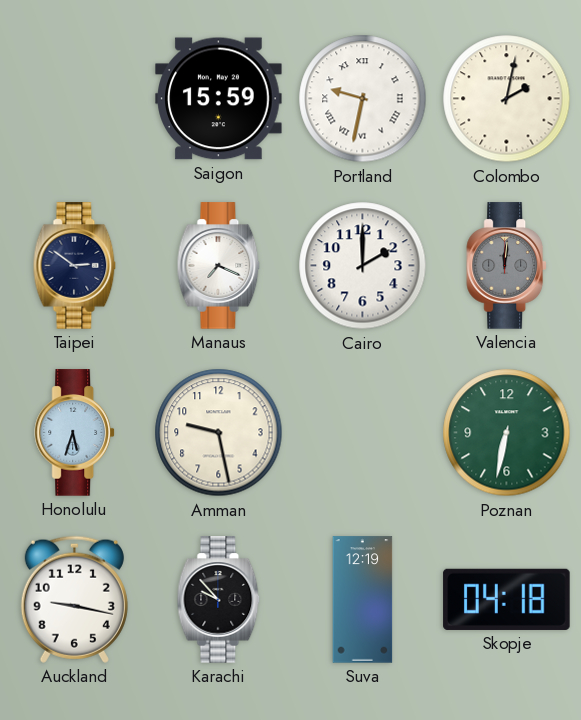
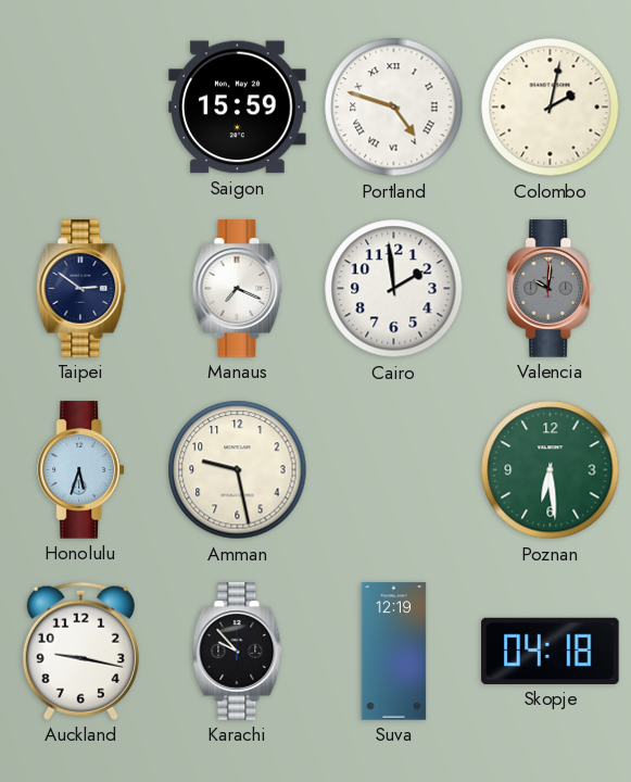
Portland: 9:32 -> 4:48
Cairo: 2:00 -> 1:59
Valencia: 12:01 -> 10:01
Poznan: 6:32 -> 6:29
